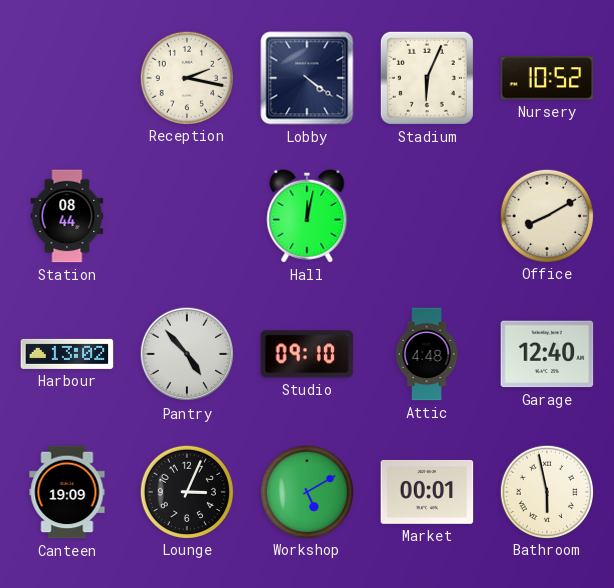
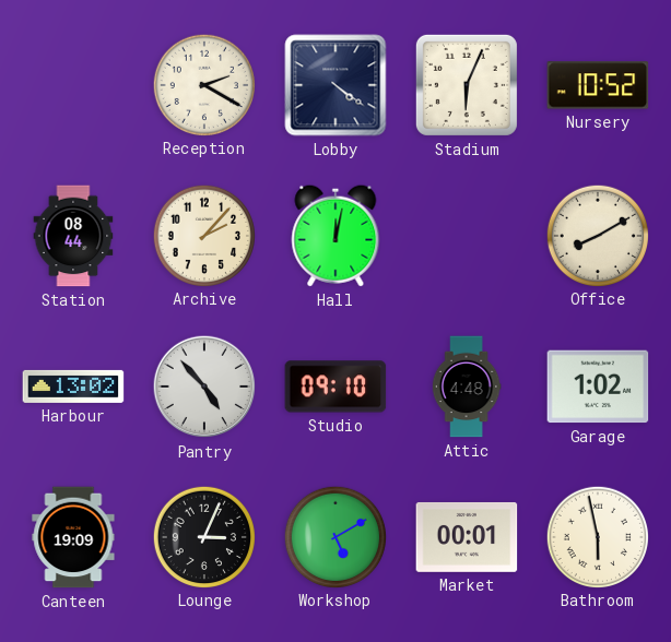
Reception: 2:17 -> 2:20
Archive: none -> 2:07
Garage: 12:40 -> 1:02
